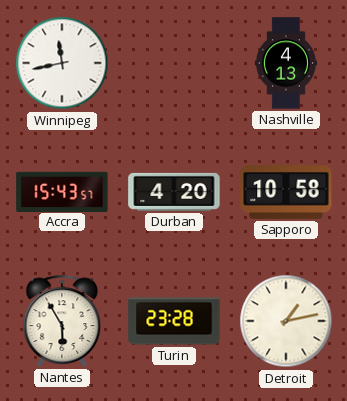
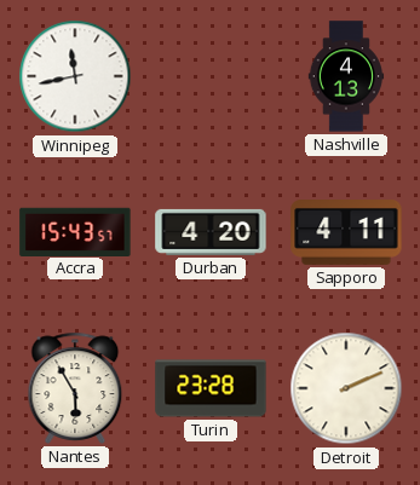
Sapporo: 10:58 -> 4:11
Detroit: 1:13 -> 2:11
